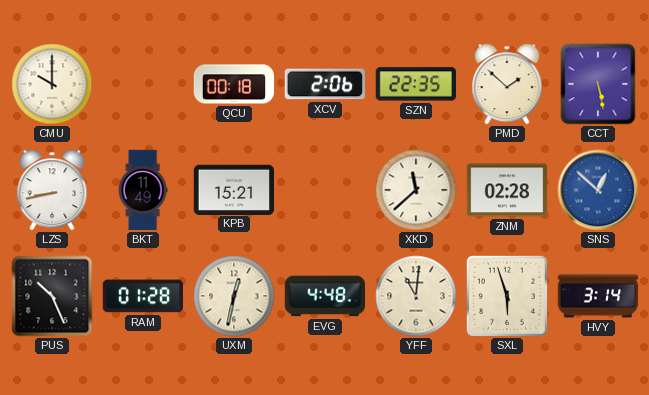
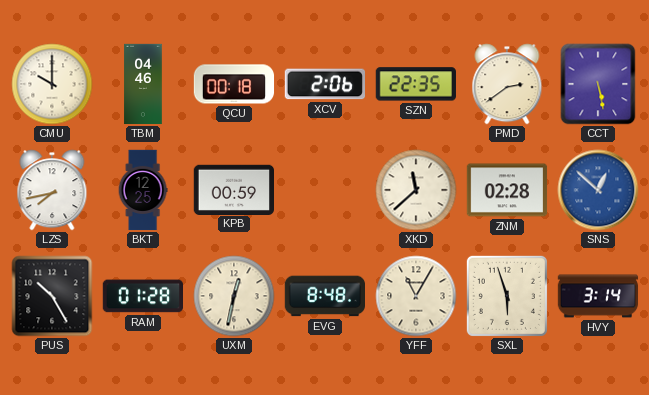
TBM: none -> 04:46
PMD: 1:52 -> 2:39
LZS: 8:43 -> 7:43
BKT: 11:49 -> 12:25
KPB: 15:21 -> 00:59
PUS: 10:26 -> 10:25
EVG: 4:48 -> 8:48
YFF: 11:01 -> 11:05
